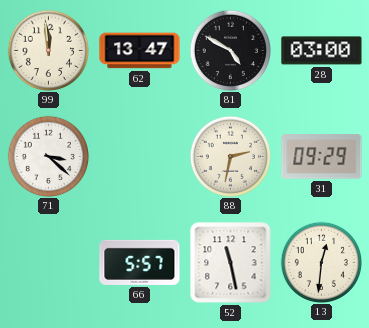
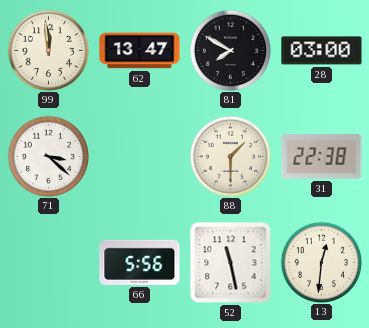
81: 4:50 -> 7:50
88: 2:32 -> 1:30
31: 09:29 -> 22:38
66: 5:57 -> 5:56
